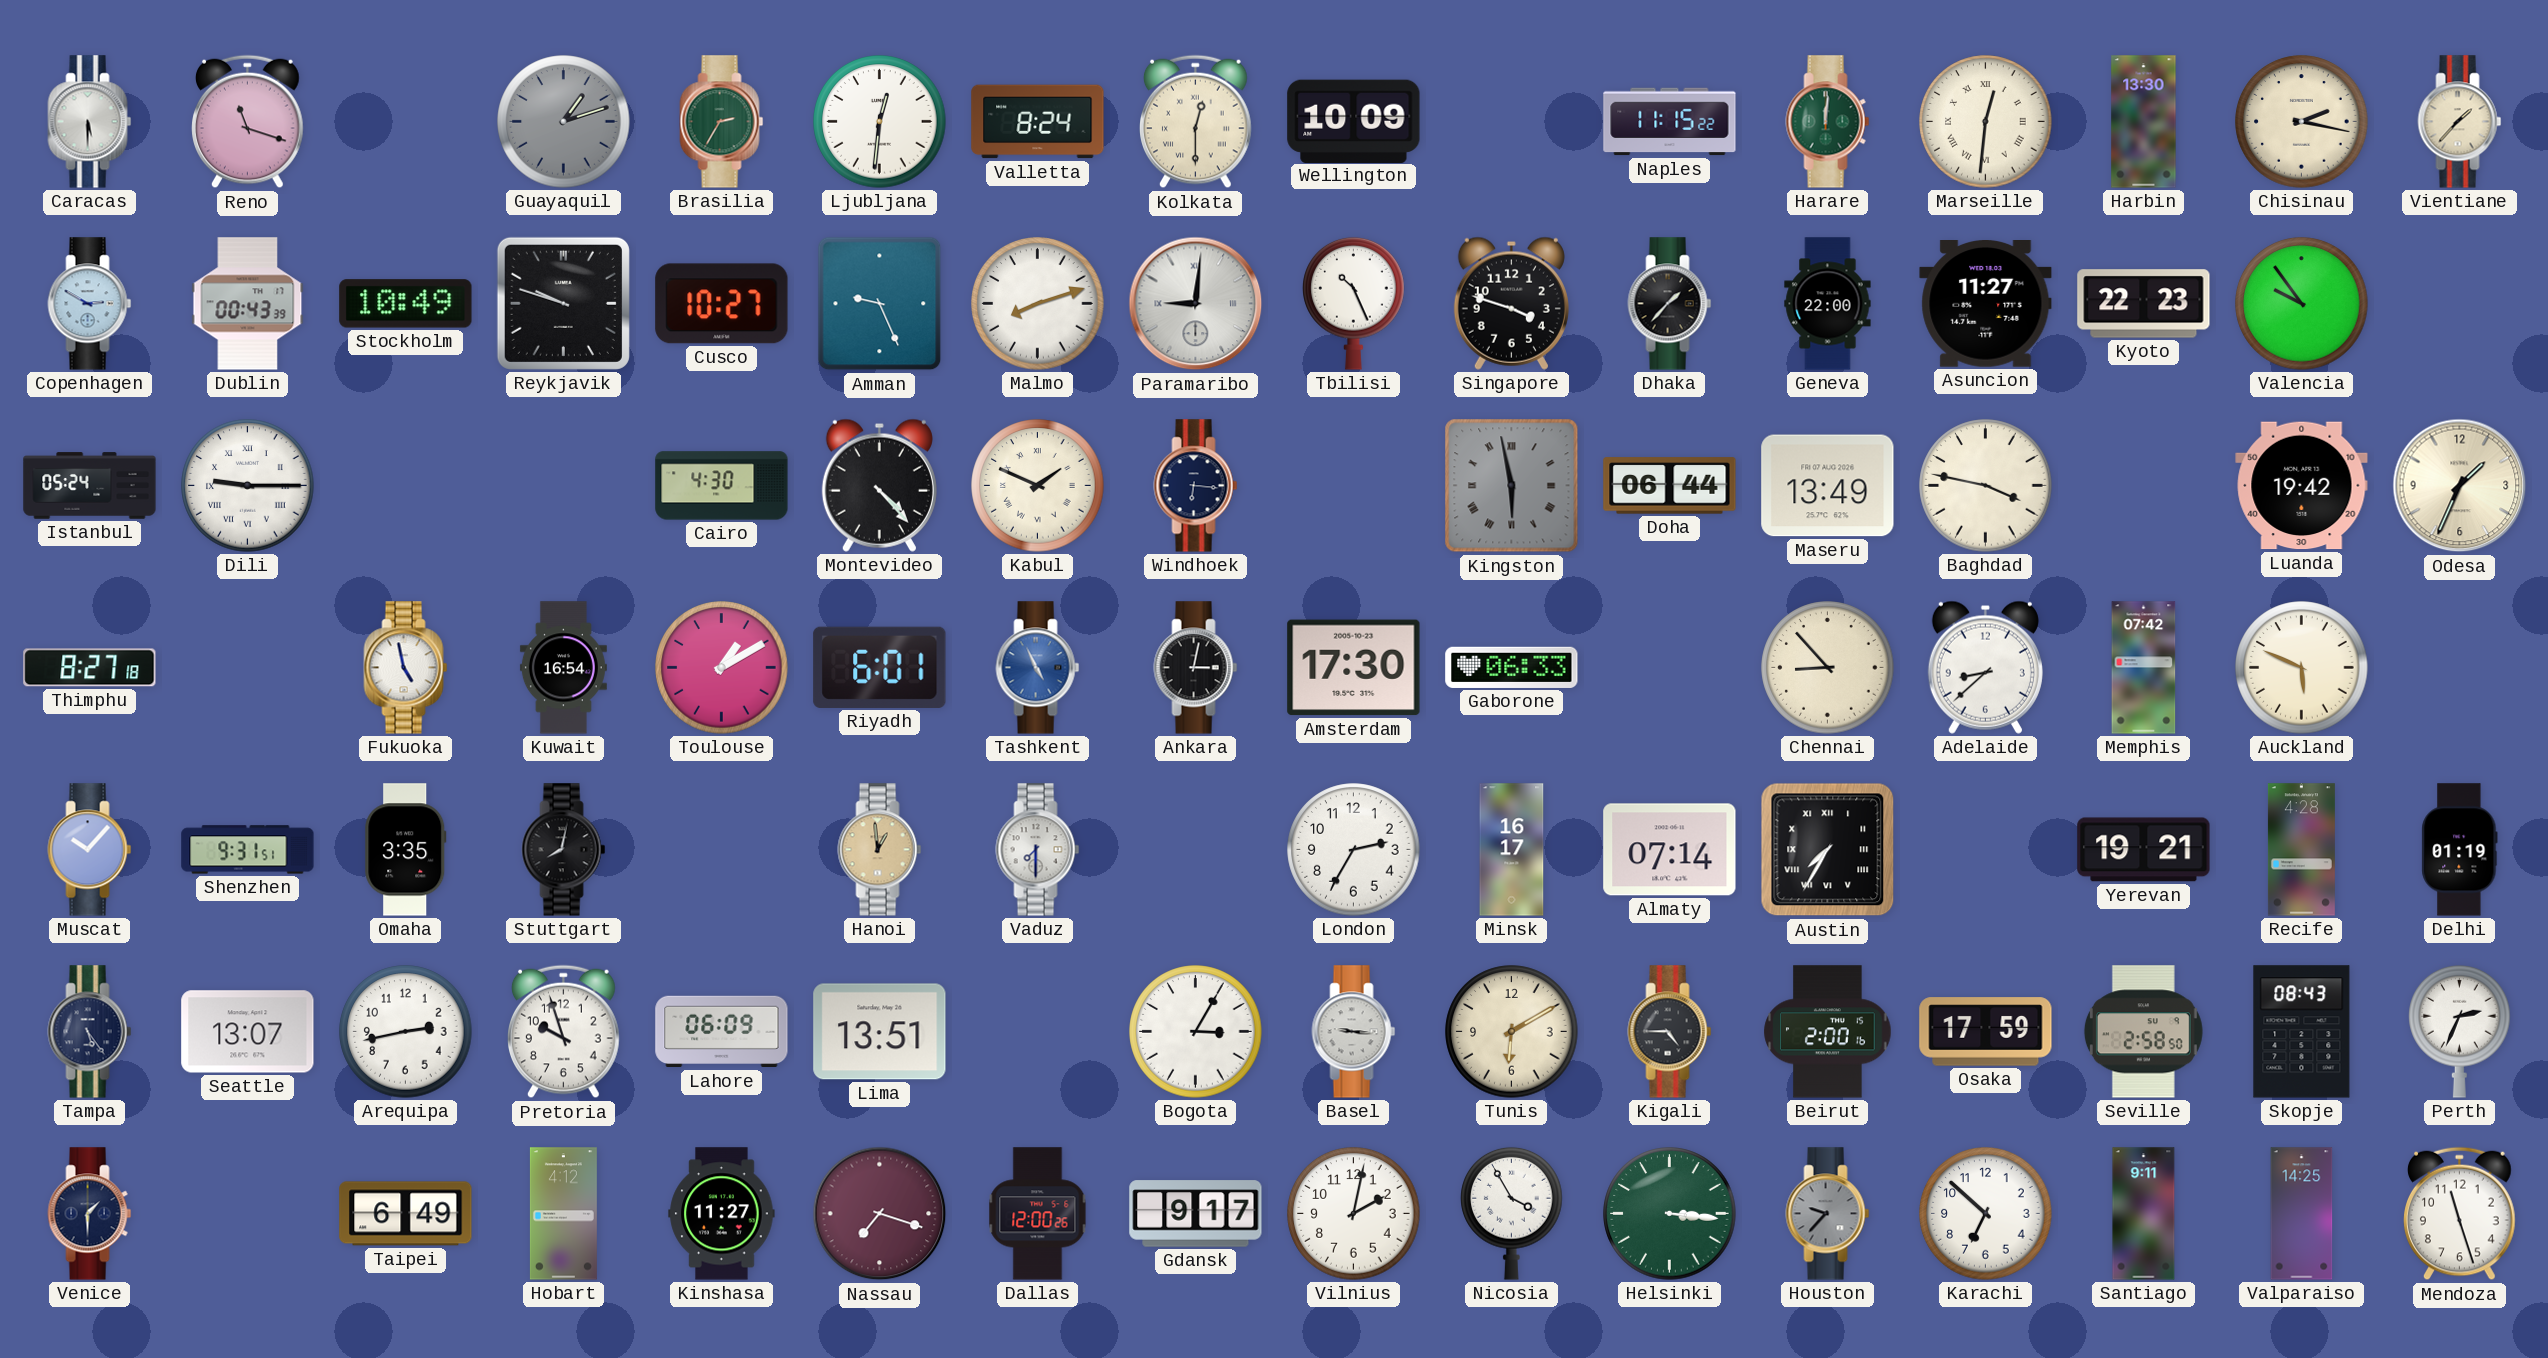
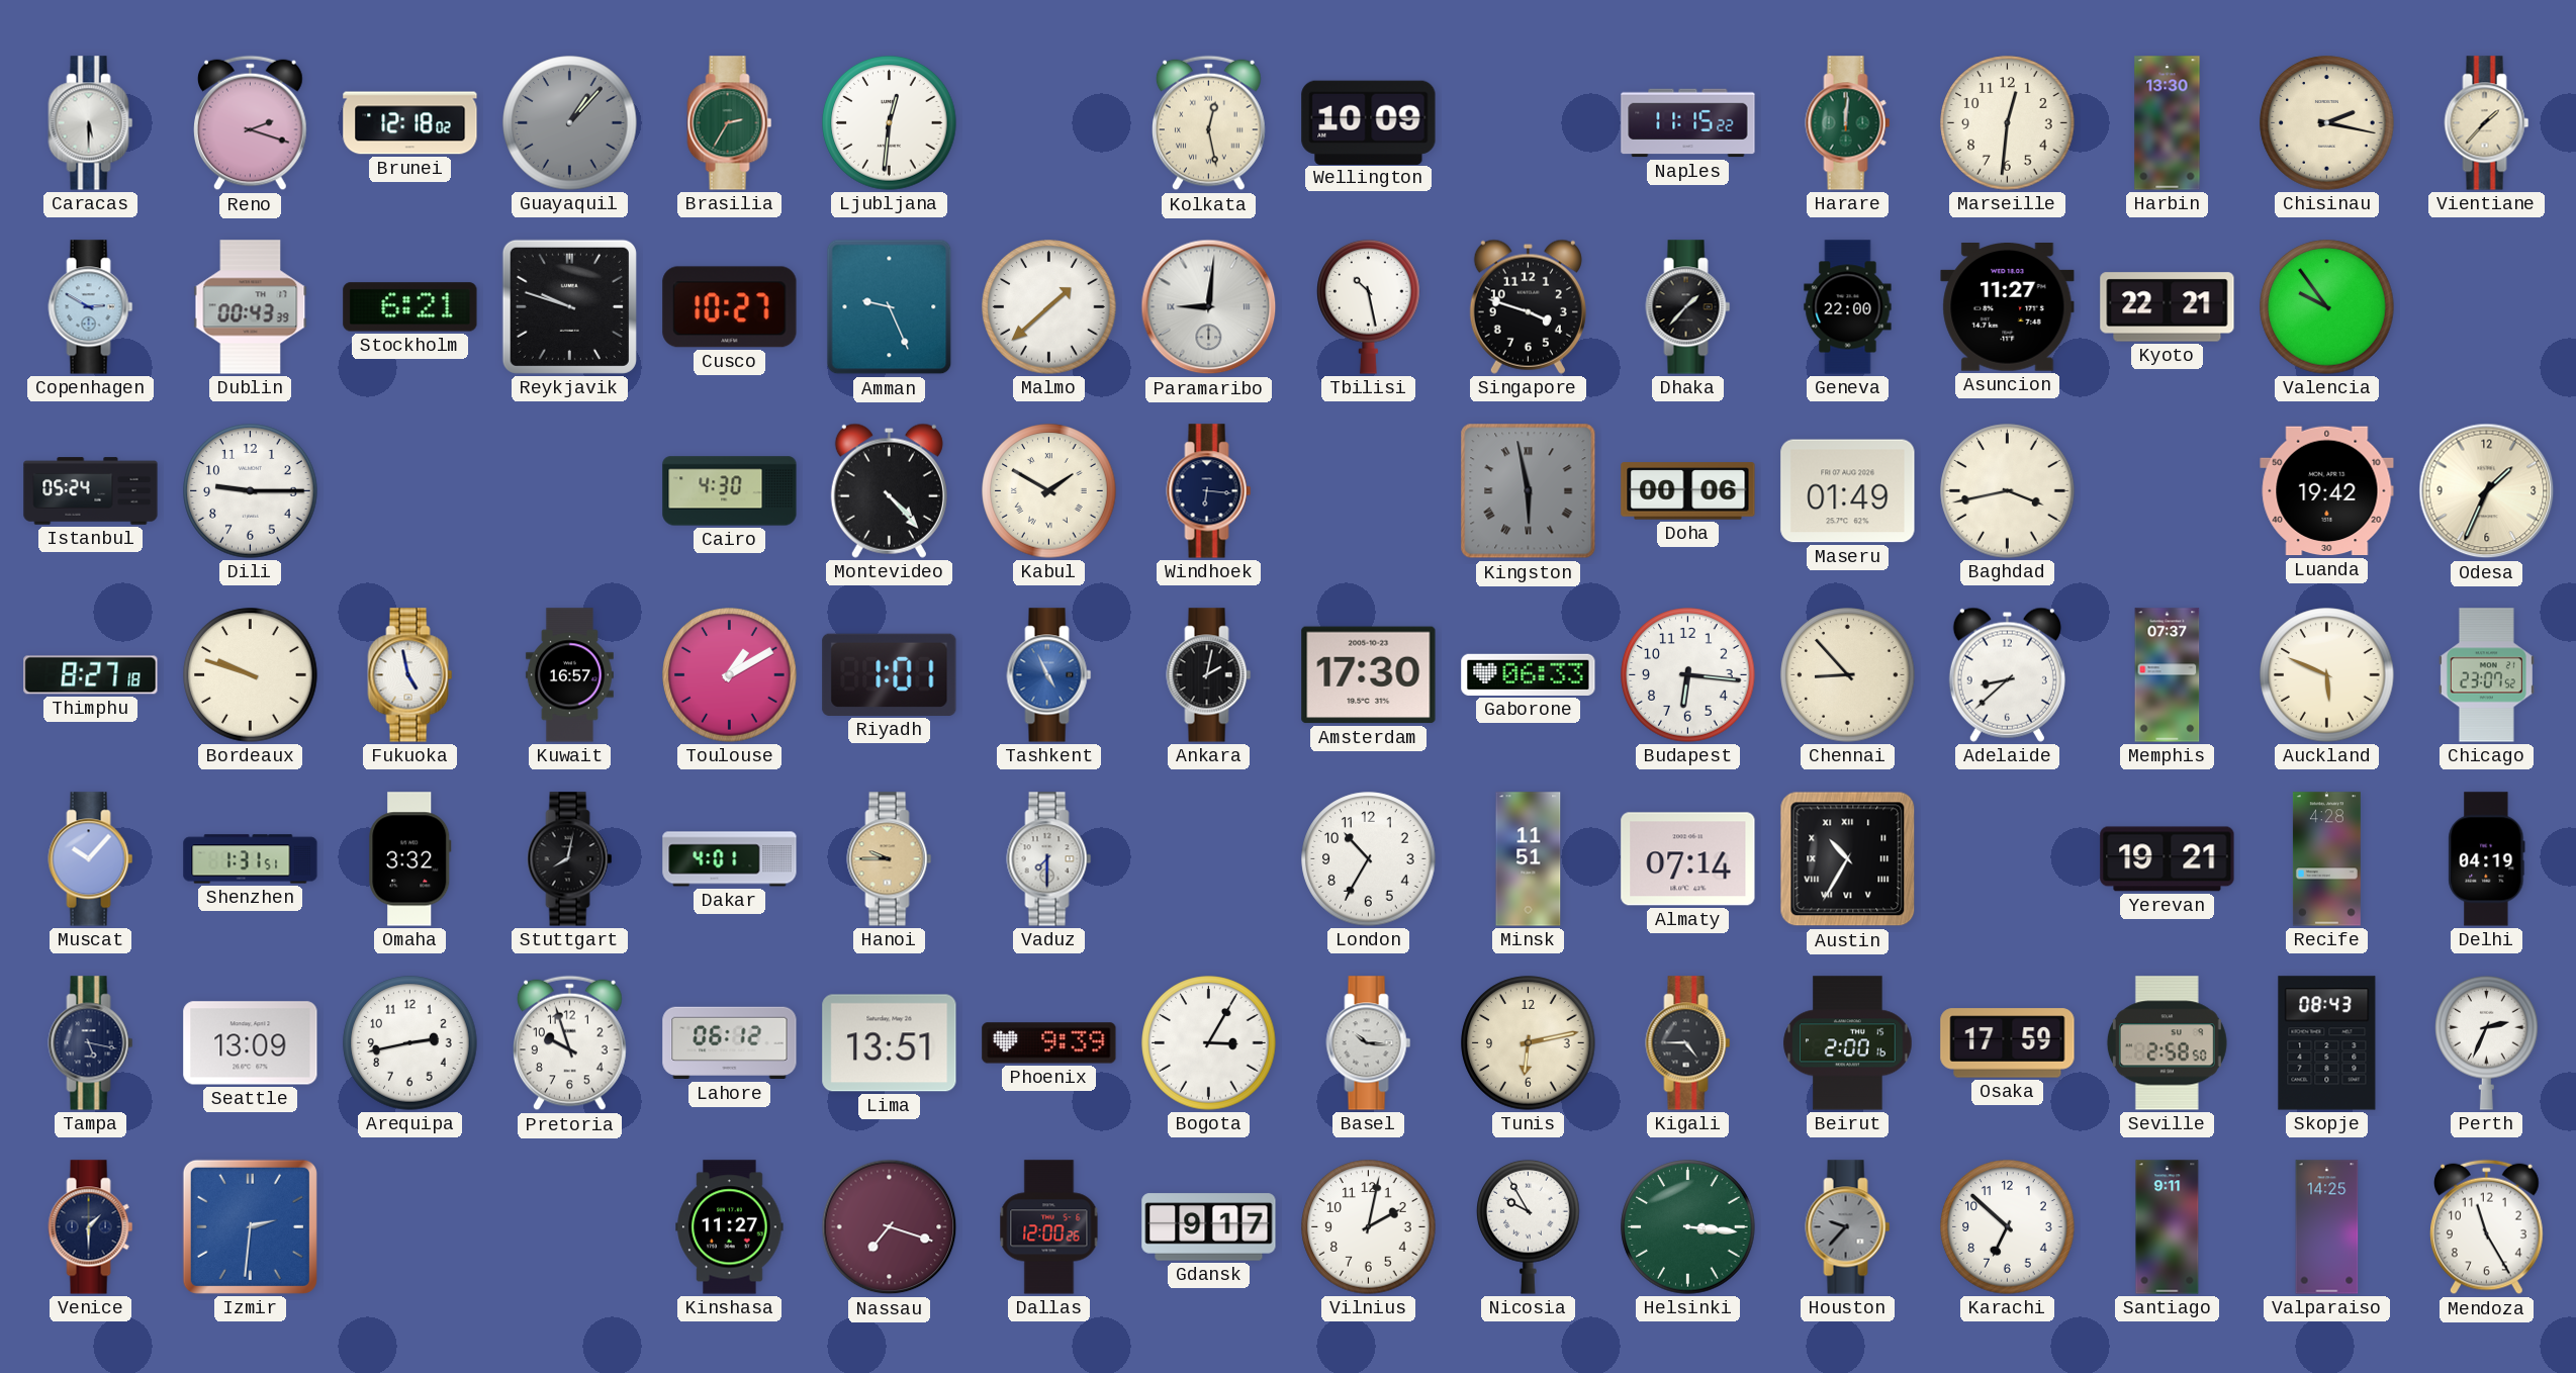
Reno: 11:18 -> 2:18
Brunei: none -> 12:18
Guayaquil: 1:12 -> 1:07
Valletta: 8:24 -> none
Kolkata: 12:30 -> 12:28
Marseille numerals: Roman -> Arabic
Stockholm: 10:49 -> 6:21
Malmo: 8:12 -> 1:38
Tbilisi: 10:26 -> 10:28
Kyoto: 22:23 -> 22:21
Dili numerals: Roman -> Arabic
Kabul: 1:49 -> 1:50
Doha: 06:44 -> 00:06
Maseru: 13:49 -> 01:49
Baghdad: 3:47 -> 3:43
Bordeaux: none -> 9:48
Kuwait: 16:54 -> 16:57
Riyadh: 6:01 -> 1:01
Ankara: 3:02 -> 2:02
Budapest: none -> 6:16
Memphis: 07:42 -> 07:37
Chicago: none -> 23:07
Shenzhen: 9:31 -> 1:31
Omaha: 3:35 -> 3:32
Dakar: none -> 4:01
Hanoi: 12:59 -> 9:45
London: 2:35 -> 10:35
Minsk: 16:17 -> 11:51
Austin: 7:35 -> 10:35
Delhi: 01:19 -> 04:19
Tampa: 5:24 -> 5:17
Seattle: 13:07 -> 13:09
Lahore: 06:09 -> 06:12
Phoenix: none -> 9:39
Basel: 9:16 -> 10:16
Tunis: 6:10 -> 6:13
Izmir: none -> 2:31
Taipei: 6:49 -> none
Hobart: 4:12 -> none
Nicosia: 3:55 -> 9:55
Mendoza: 11:27 -> 11:25
